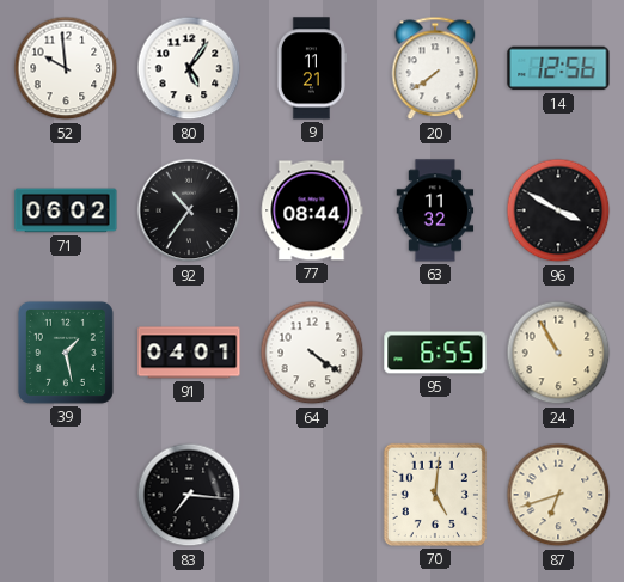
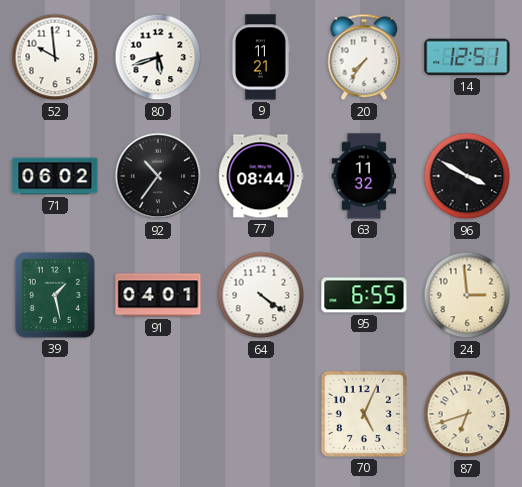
80: 5:06 -> 5:42
20: 7:39 -> 7:36
14: 12:56 -> 12:51
24: 10:55 -> 2:59
83: 7:16 -> none
70: 5:01 -> 5:04
